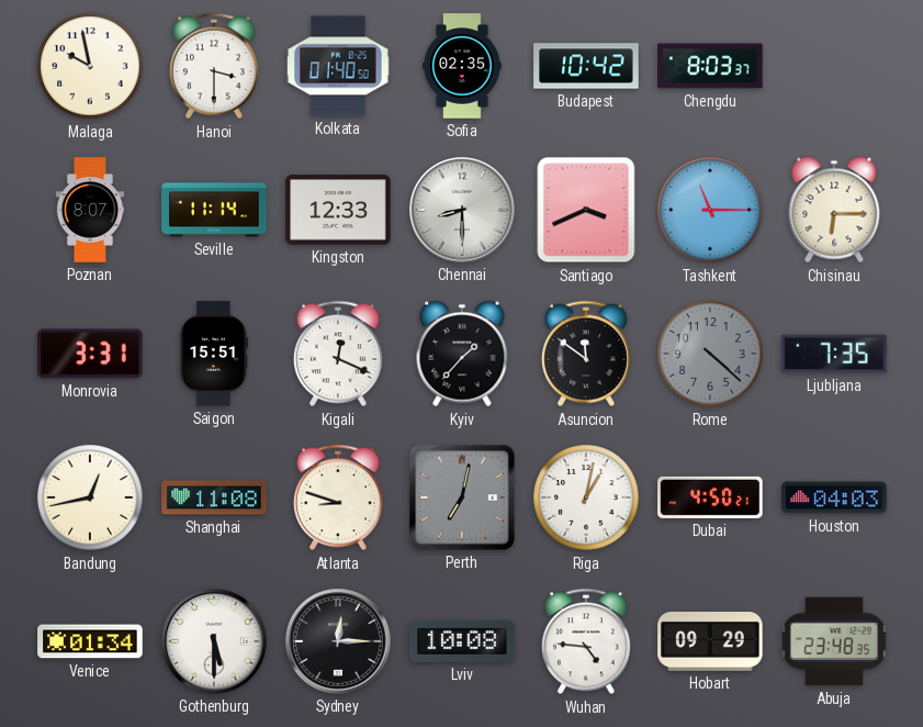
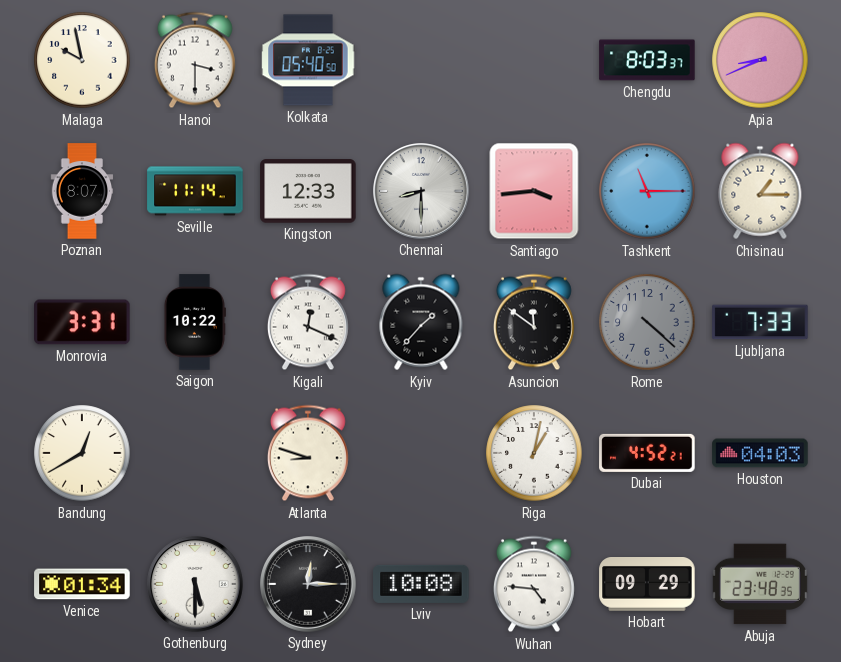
Kolkata: 01:40 -> 05:40
Sofia: 02:35 -> none
Budapest: 10:42 -> none
Apia: none -> 8:41
Santiago: 3:41 -> 3:44
Chisinau: 6:15 -> 1:15
Saigon: 15:51 -> 10:22
Ljubljana: 7:35 -> 7:33
Bandung: 12:43 -> 12:40
Shanghai: 11:08 -> none
Perth: 7:02 -> none
Dubai: 4:50 -> 4:52
